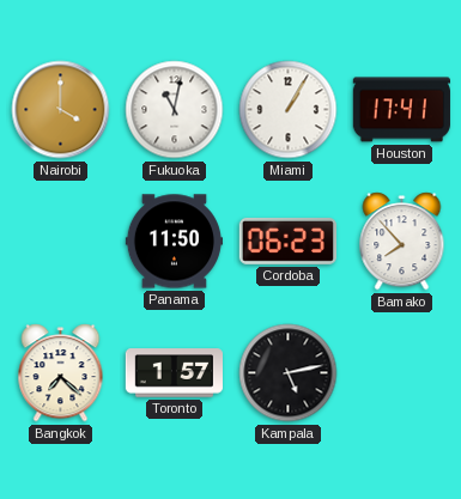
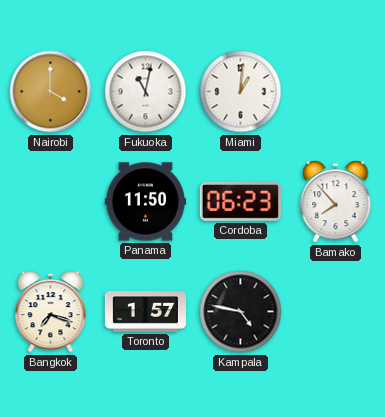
Miami: 1:05 -> 1:01
Houston: 17:41 -> none
Bangkok: 7:22 -> 7:18
Kampala: 5:13 -> 4:47
